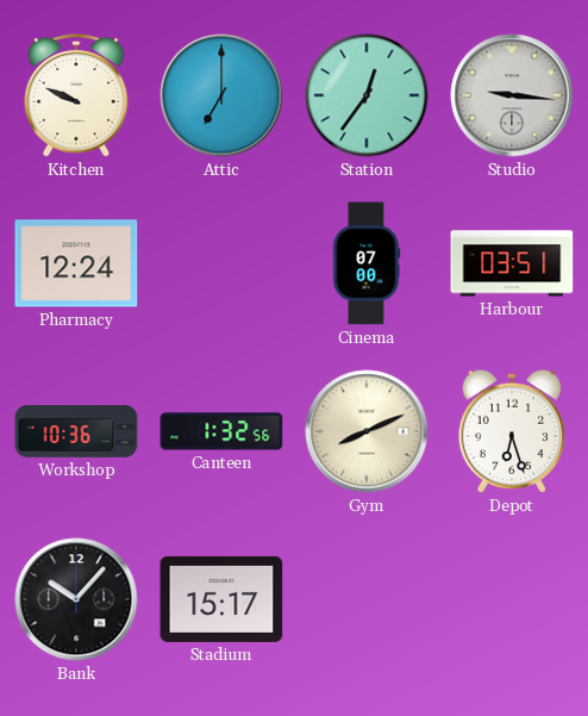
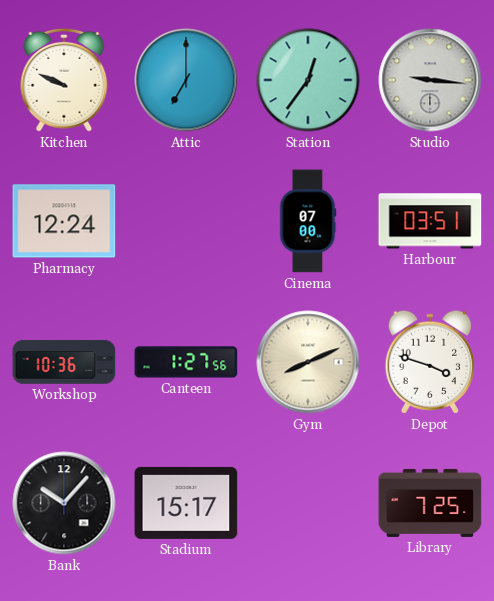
Canteen: 1:32 -> 1:27
Depot: 6:27 -> 3:48
Library: none -> 7:25
